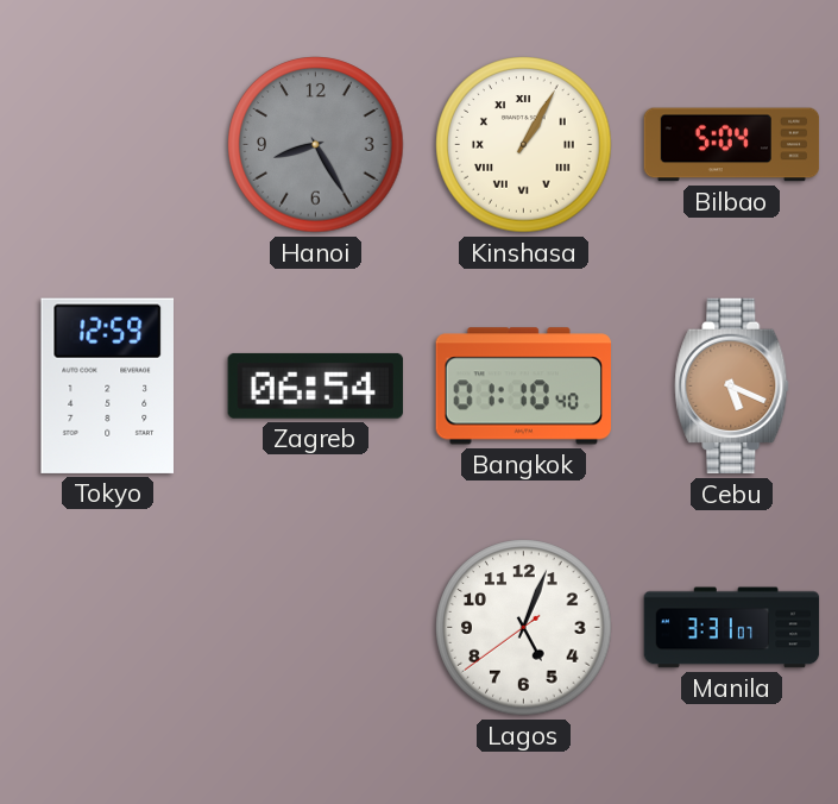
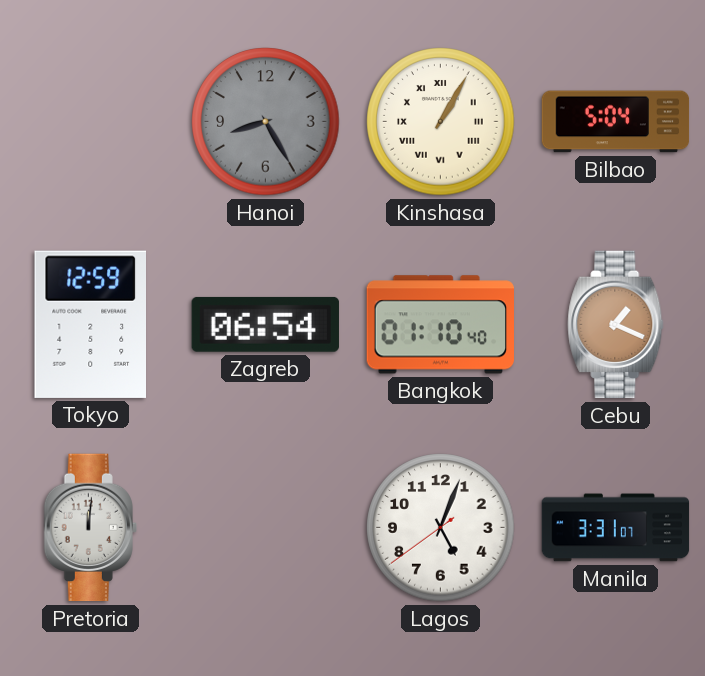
Cebu: 5:19 -> 1:19
Pretoria: none -> 12:01
